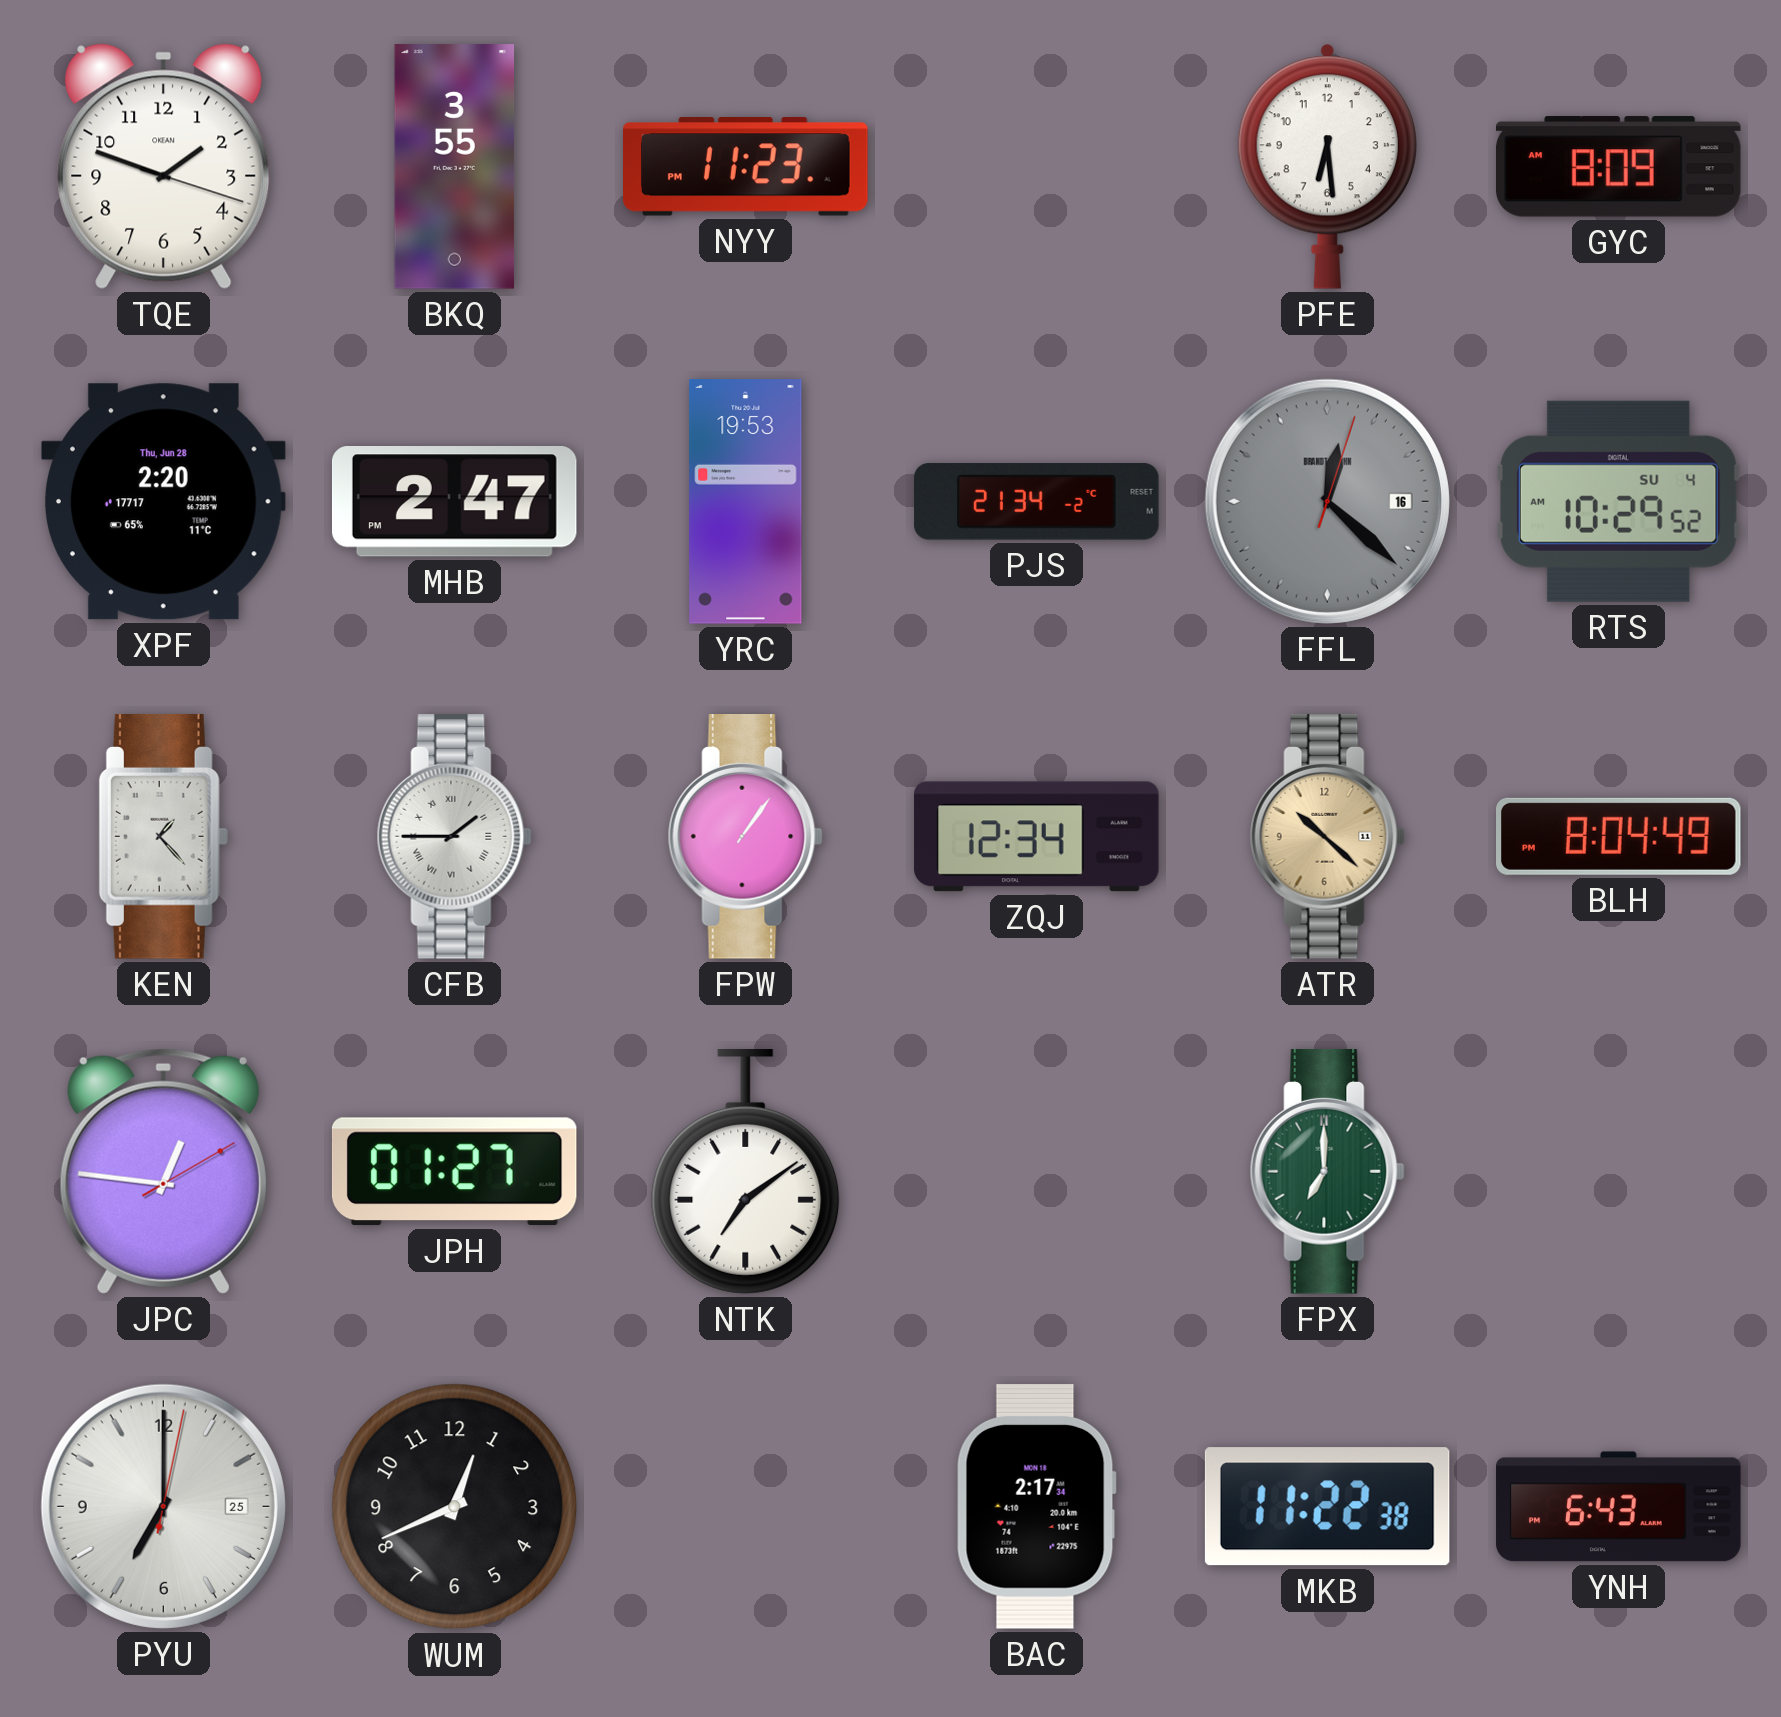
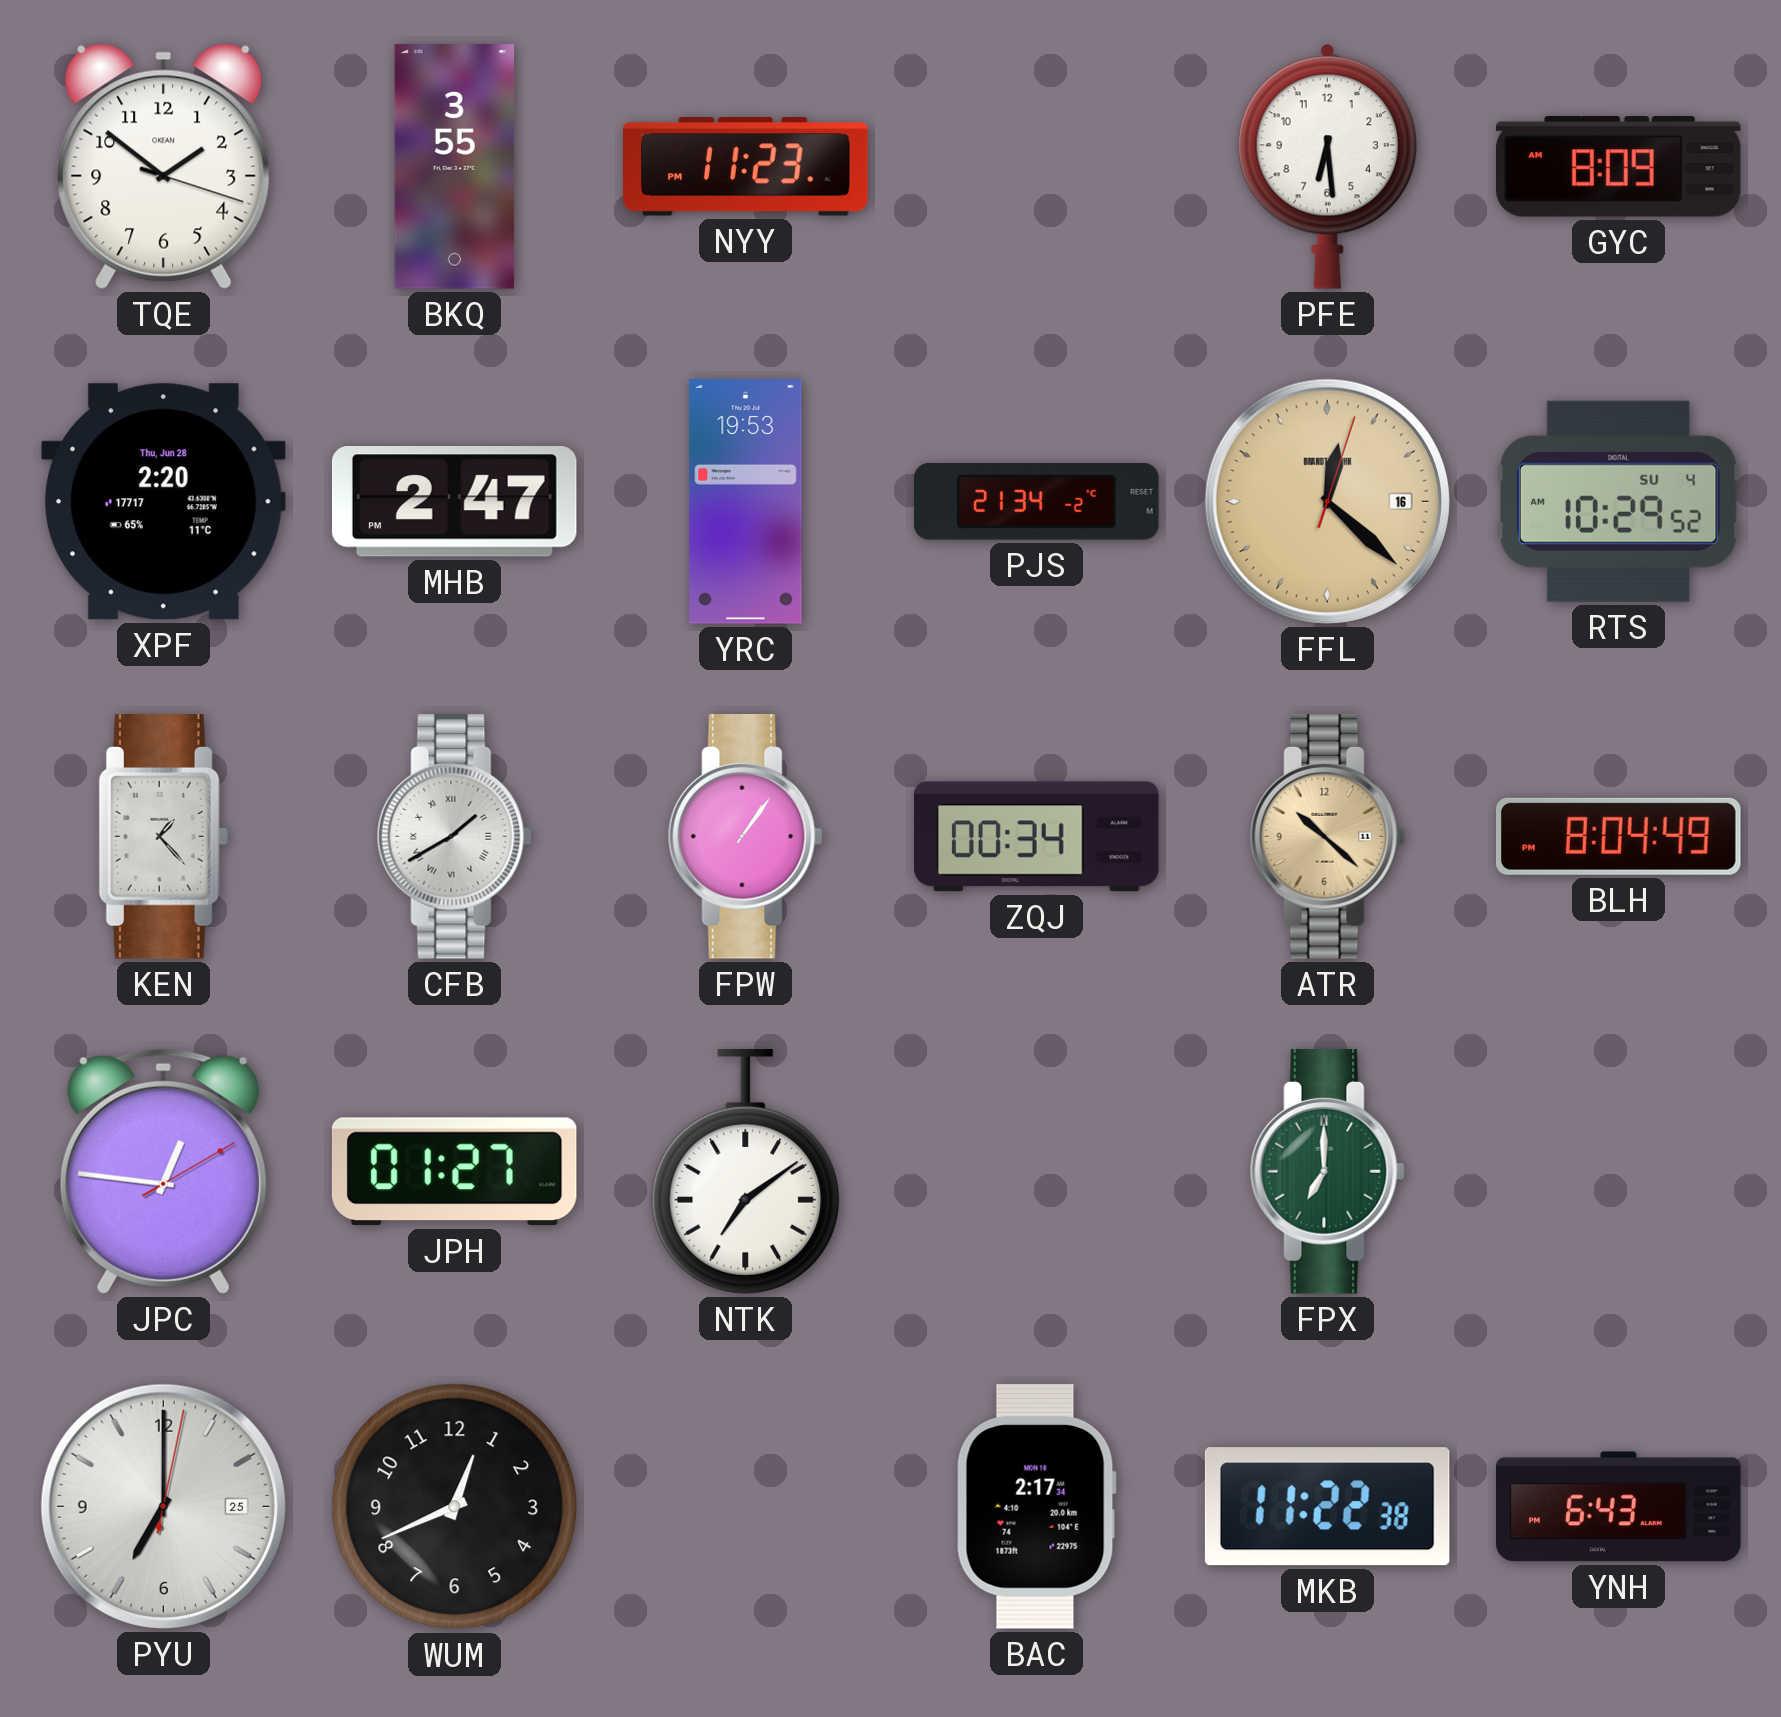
TQE: 1:48 -> 1:51
FFL dial: grey -> champagne
CFB: 1:45 -> 1:40
ZQJ: 12:34 -> 00:34
